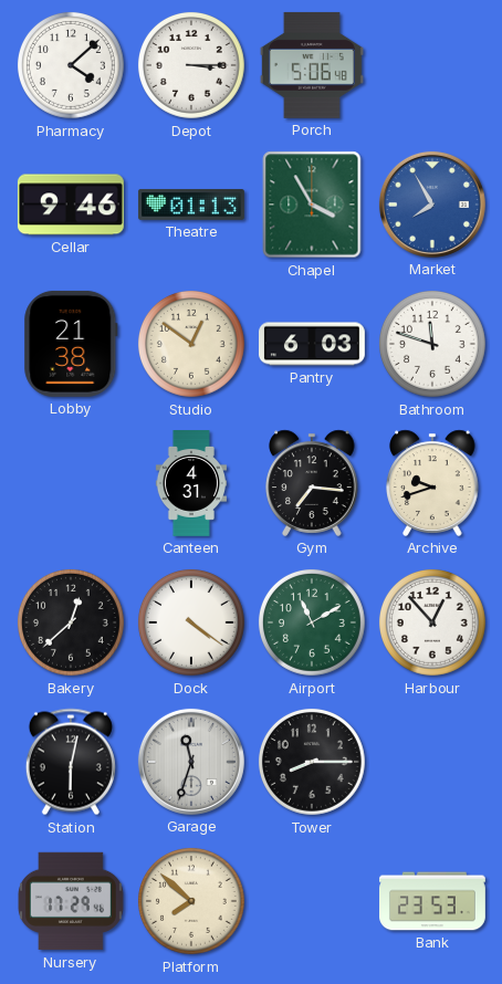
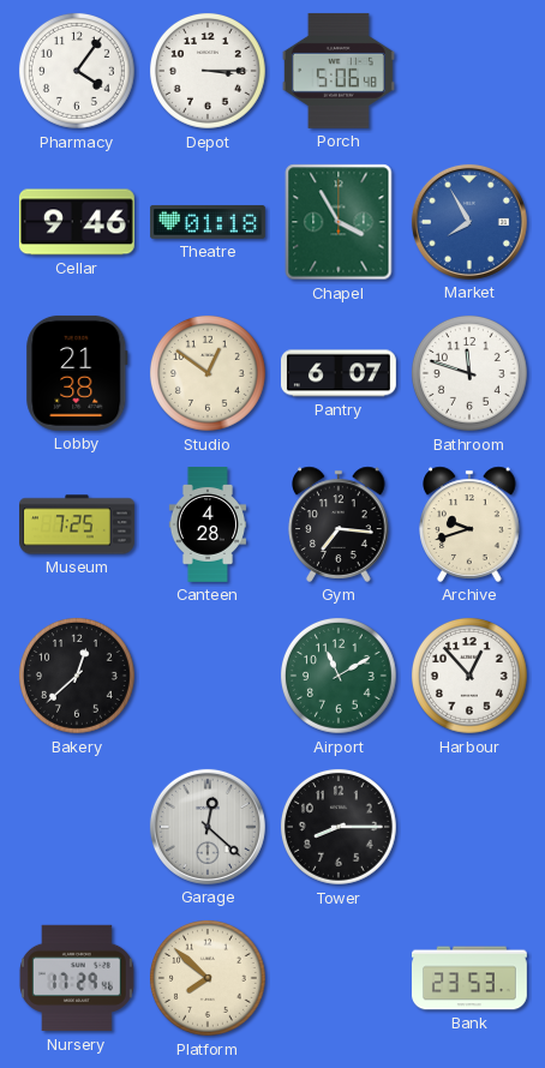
Pharmacy: 4:08 -> 4:06
Theatre: 01:13 -> 01:18
Pantry: 6:03 -> 6:07
Museum: none -> 7:25
Canteen: 4:31 -> 4:28
Dock: 4:21 -> none
Station: 6:02 -> none
Garage: 11:33 -> 12:22
